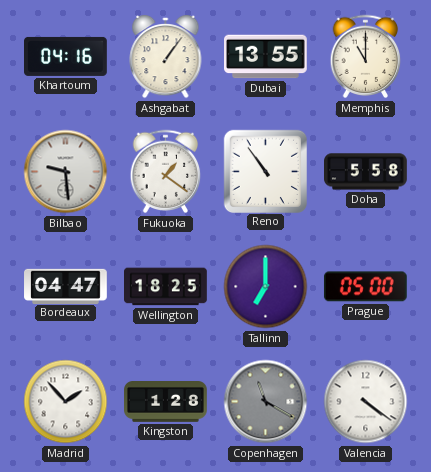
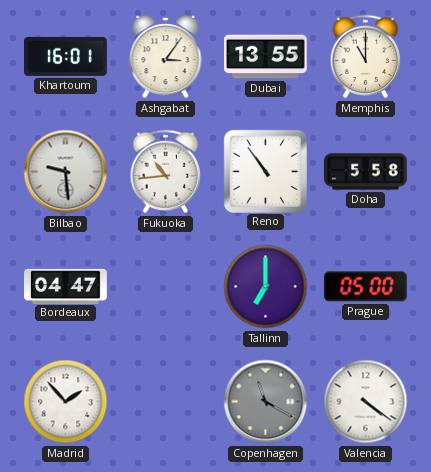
Khartoum: 04:16 -> 16:01
Ashgabat: 1:06 -> 3:06
Fukuoka: 1:21 -> 10:44
Wellington: 18:25 -> none
Kingston: 1:28 -> none
